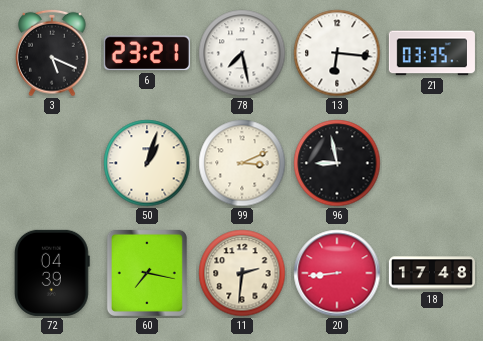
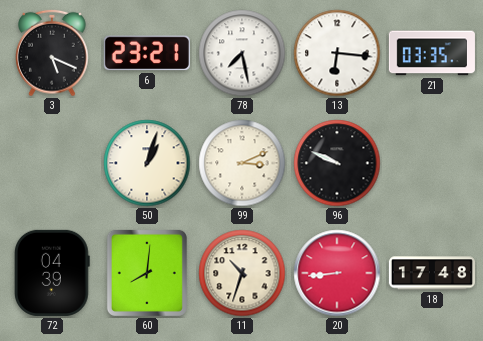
96: 8:58 -> 9:49
60: 7:17 -> 8:01
11: 2:31 -> 10:33
